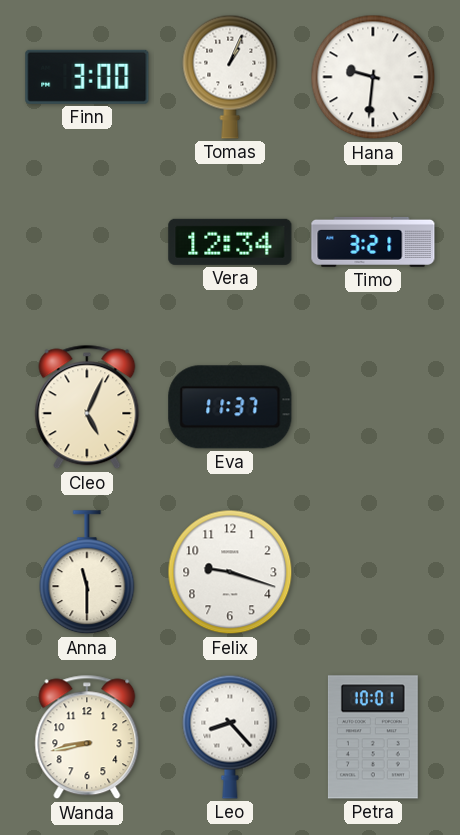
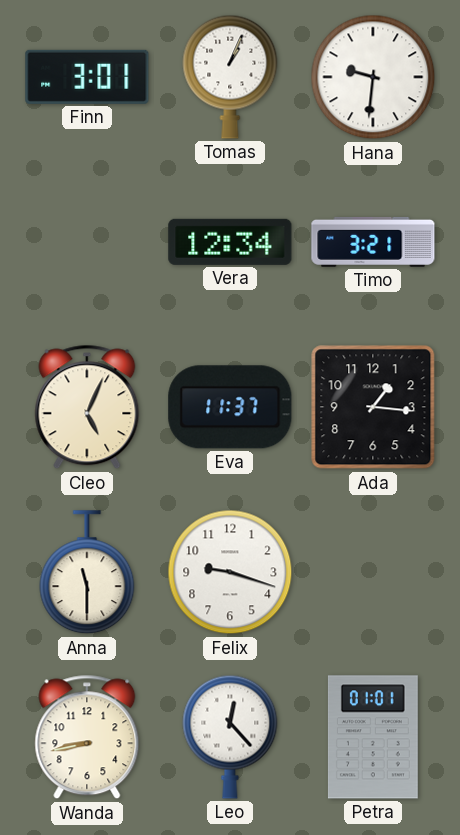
Finn: 3:00 -> 3:01
Ada: none -> 1:16
Leo: 8:23 -> 12:23
Petra: 10:01 -> 01:01
